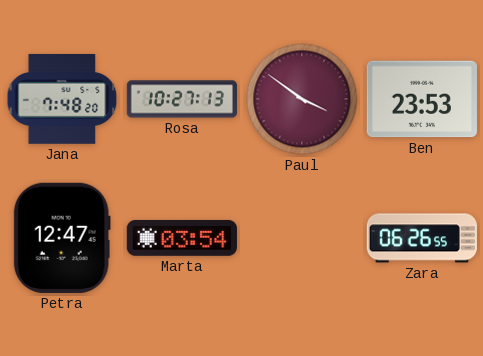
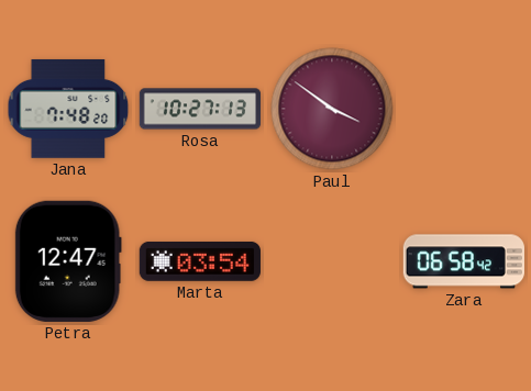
Ben: 23:53 -> none
Zara: 06:26 -> 06:58
